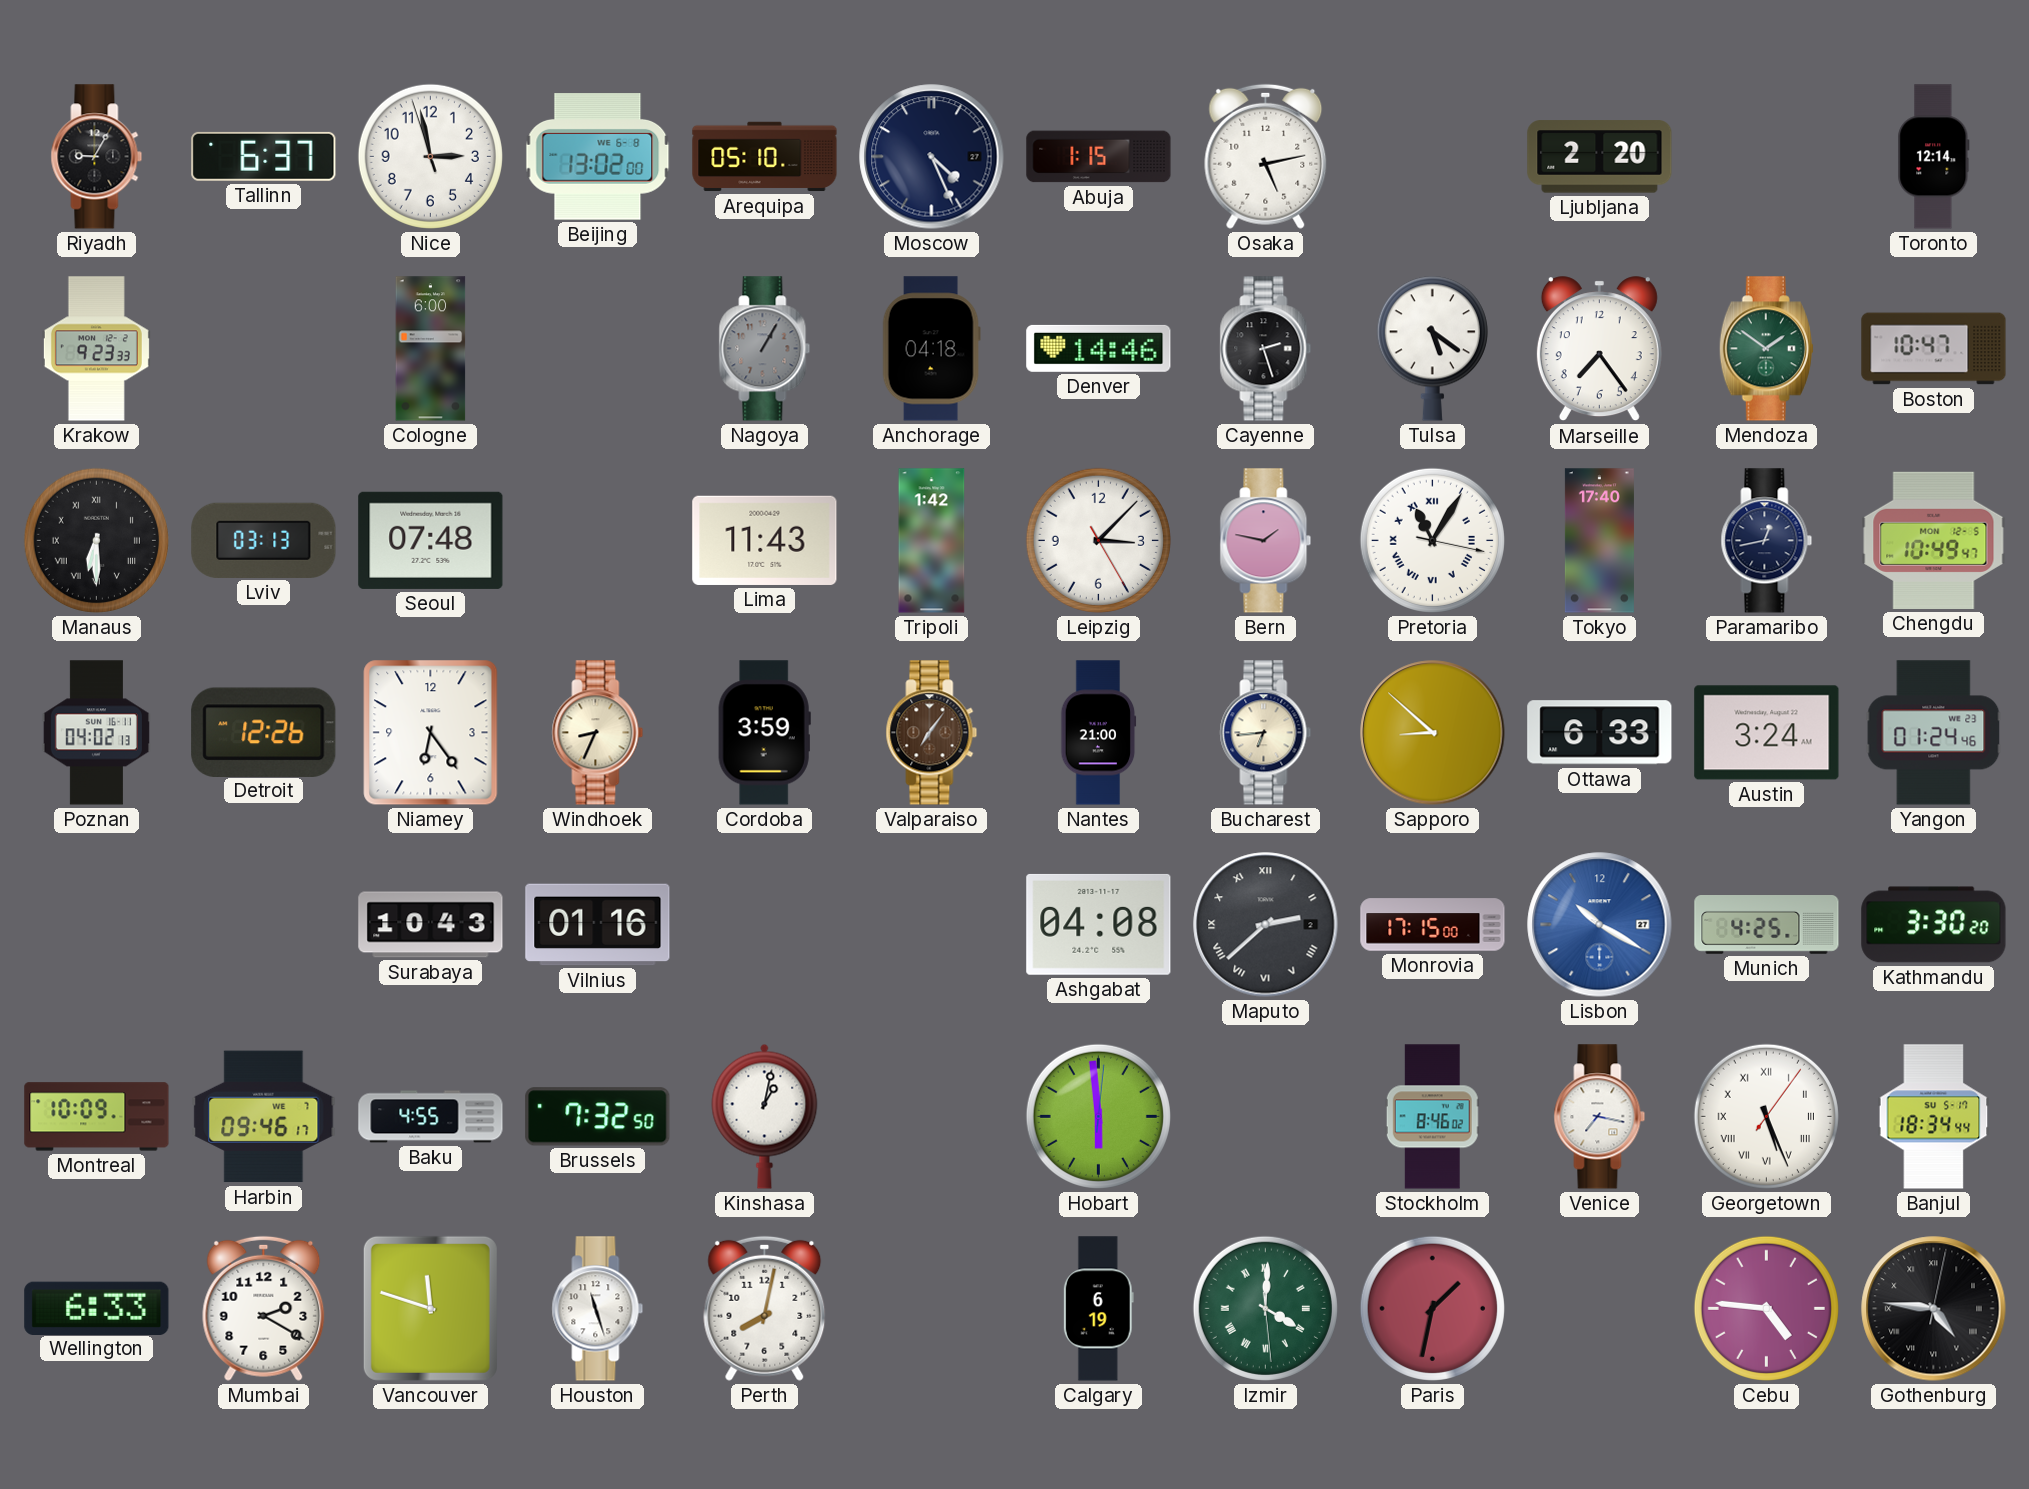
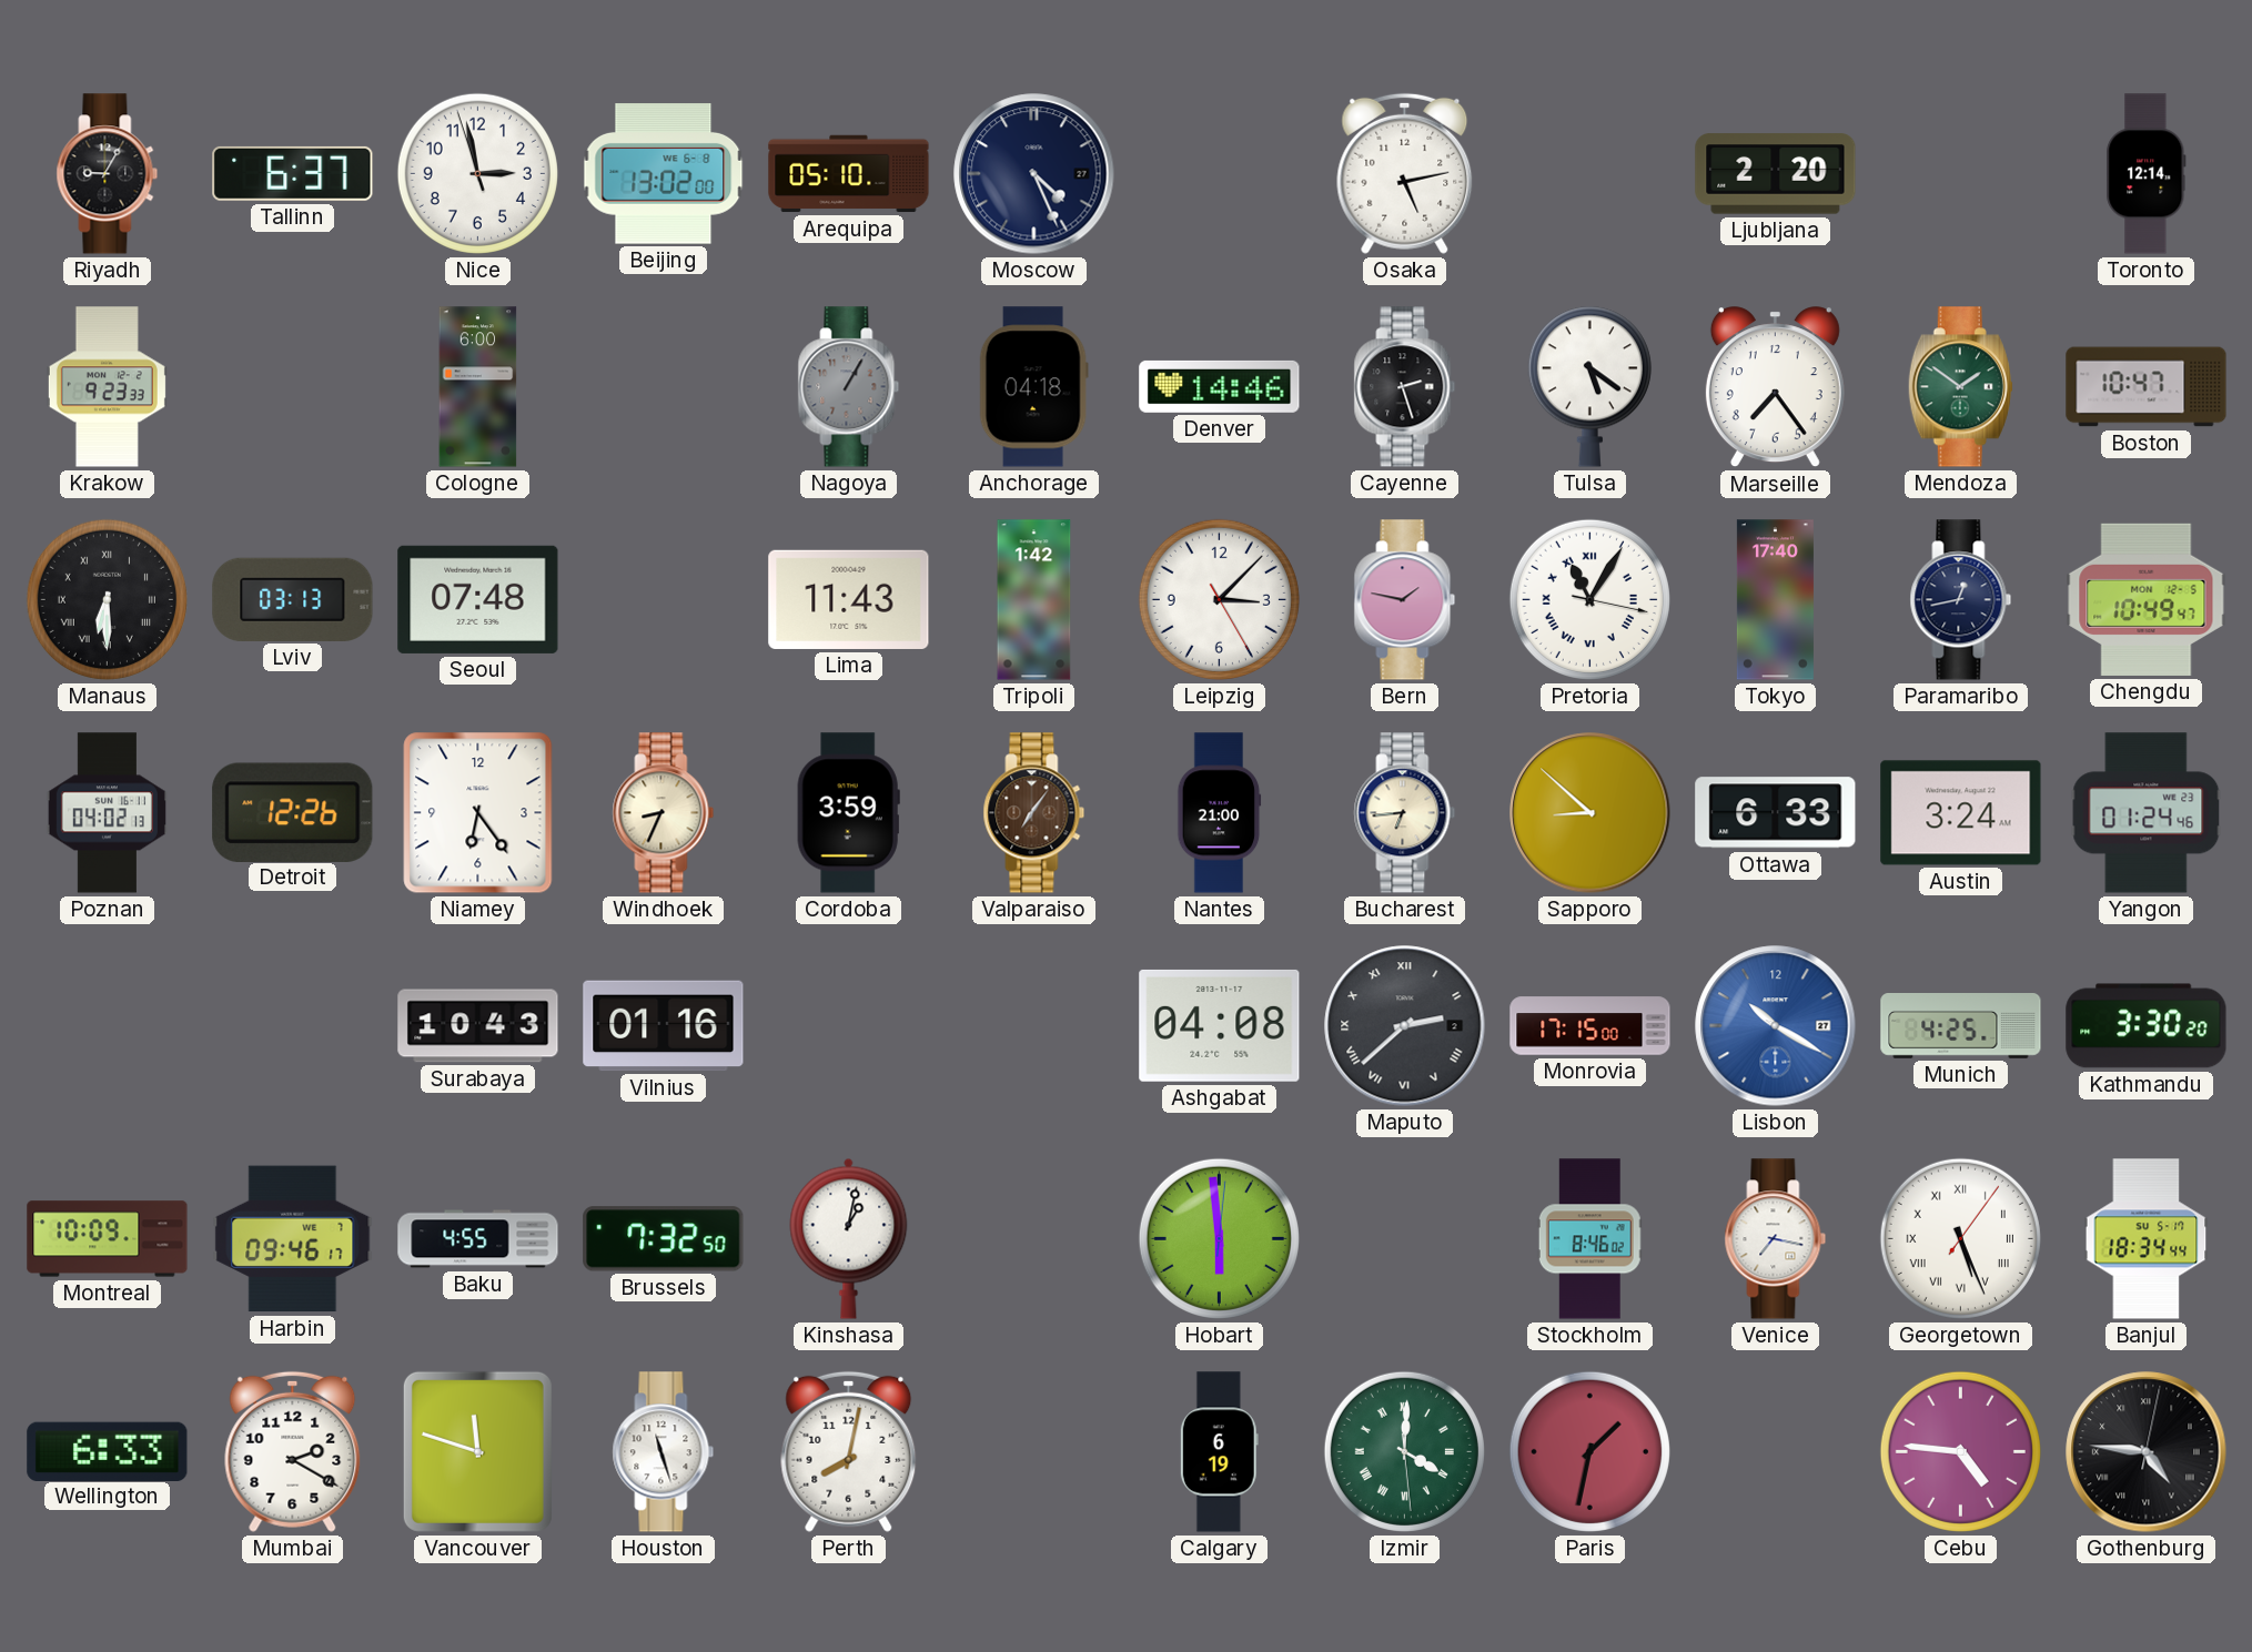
Abuja: 1:15 -> none
